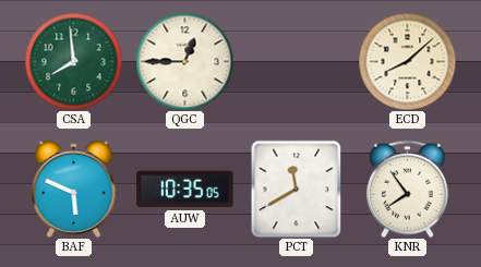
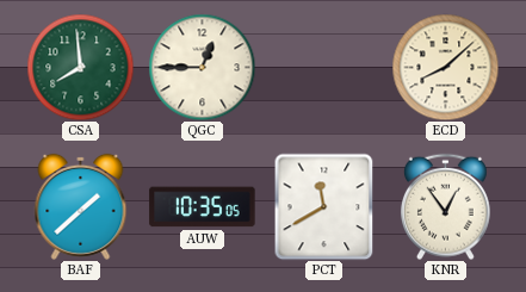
BAF: 5:49 -> 1:38
KNR: 7:54 -> 12:54
